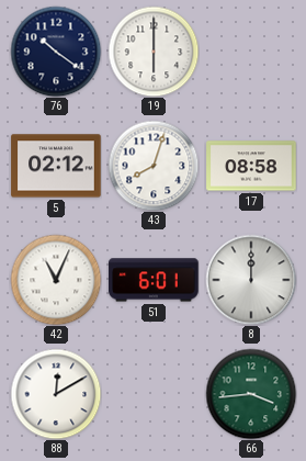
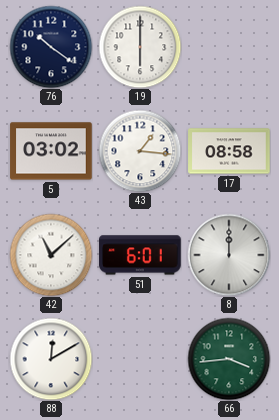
5: 02:12 -> 03:02
43: 8:03 -> 1:16
42: 11:04 -> 11:08
